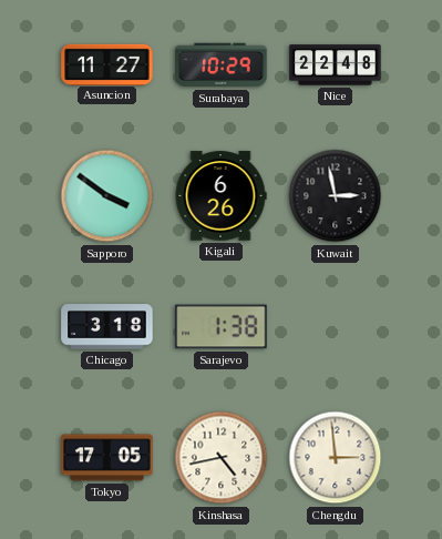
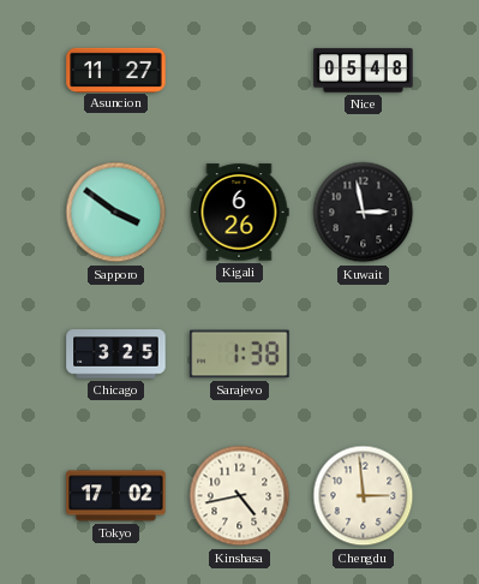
Surabaya: 10:29 -> none
Nice: 22:48 -> 05:48
Chicago: 3:18 -> 3:25
Tokyo: 17:05 -> 17:02
